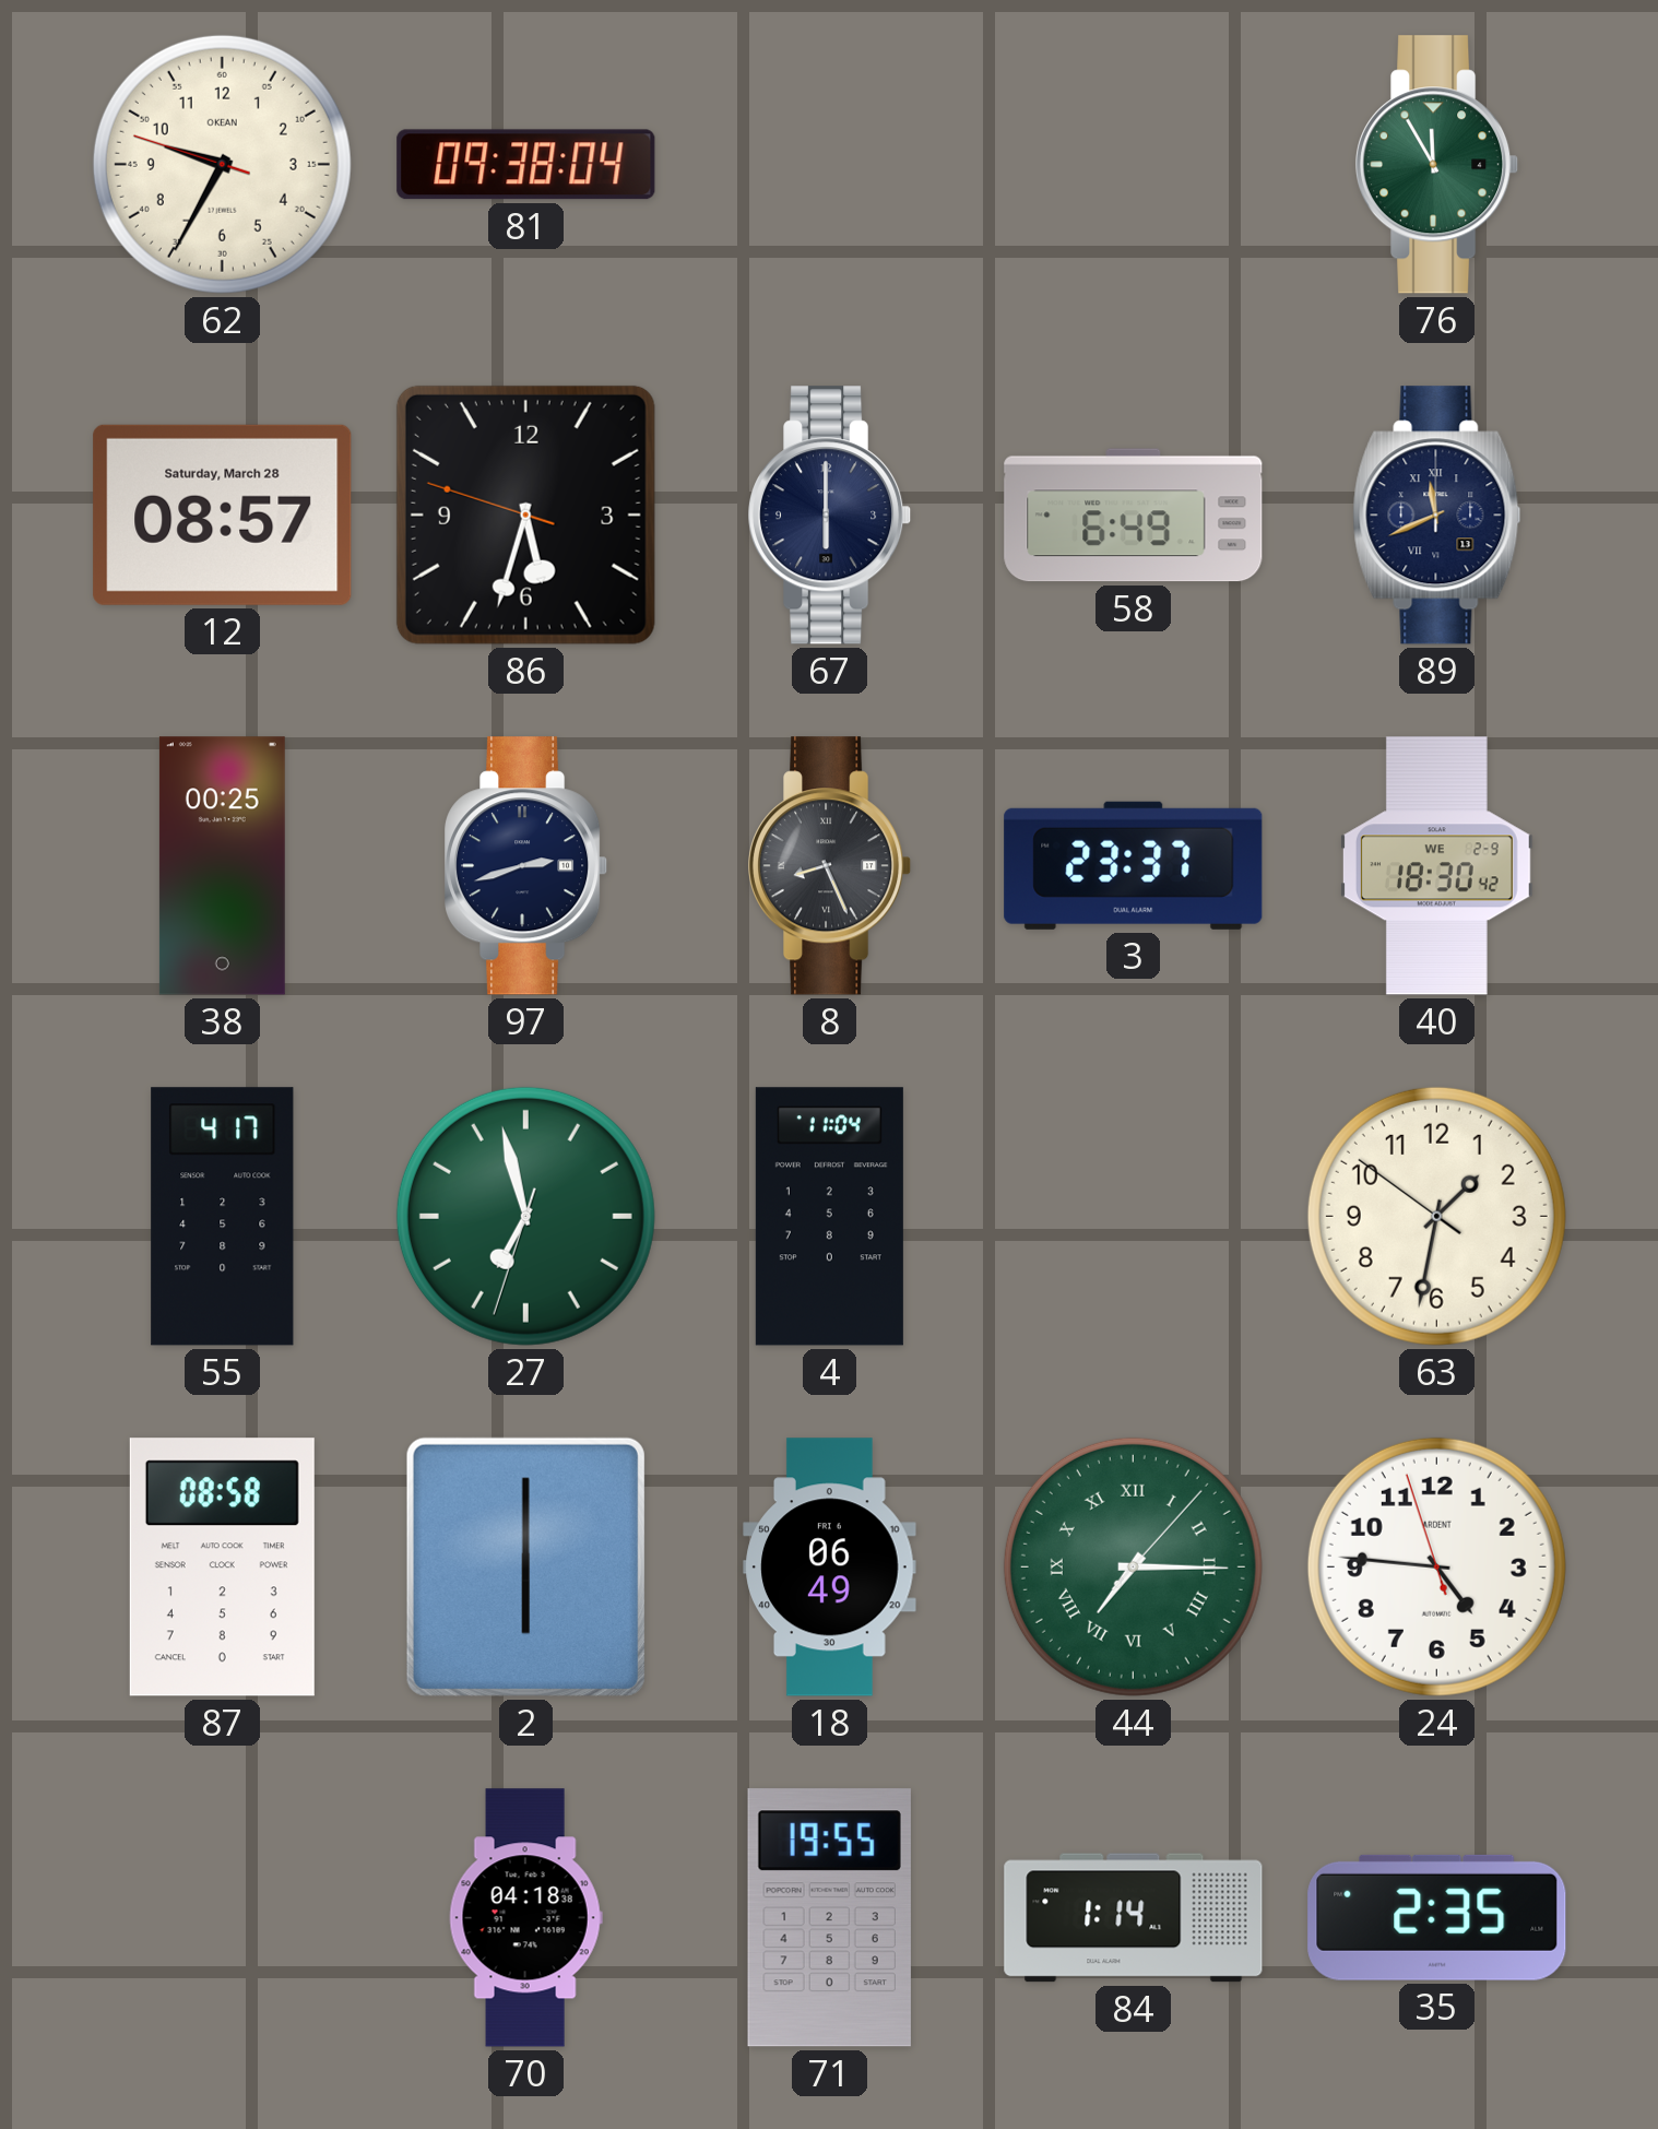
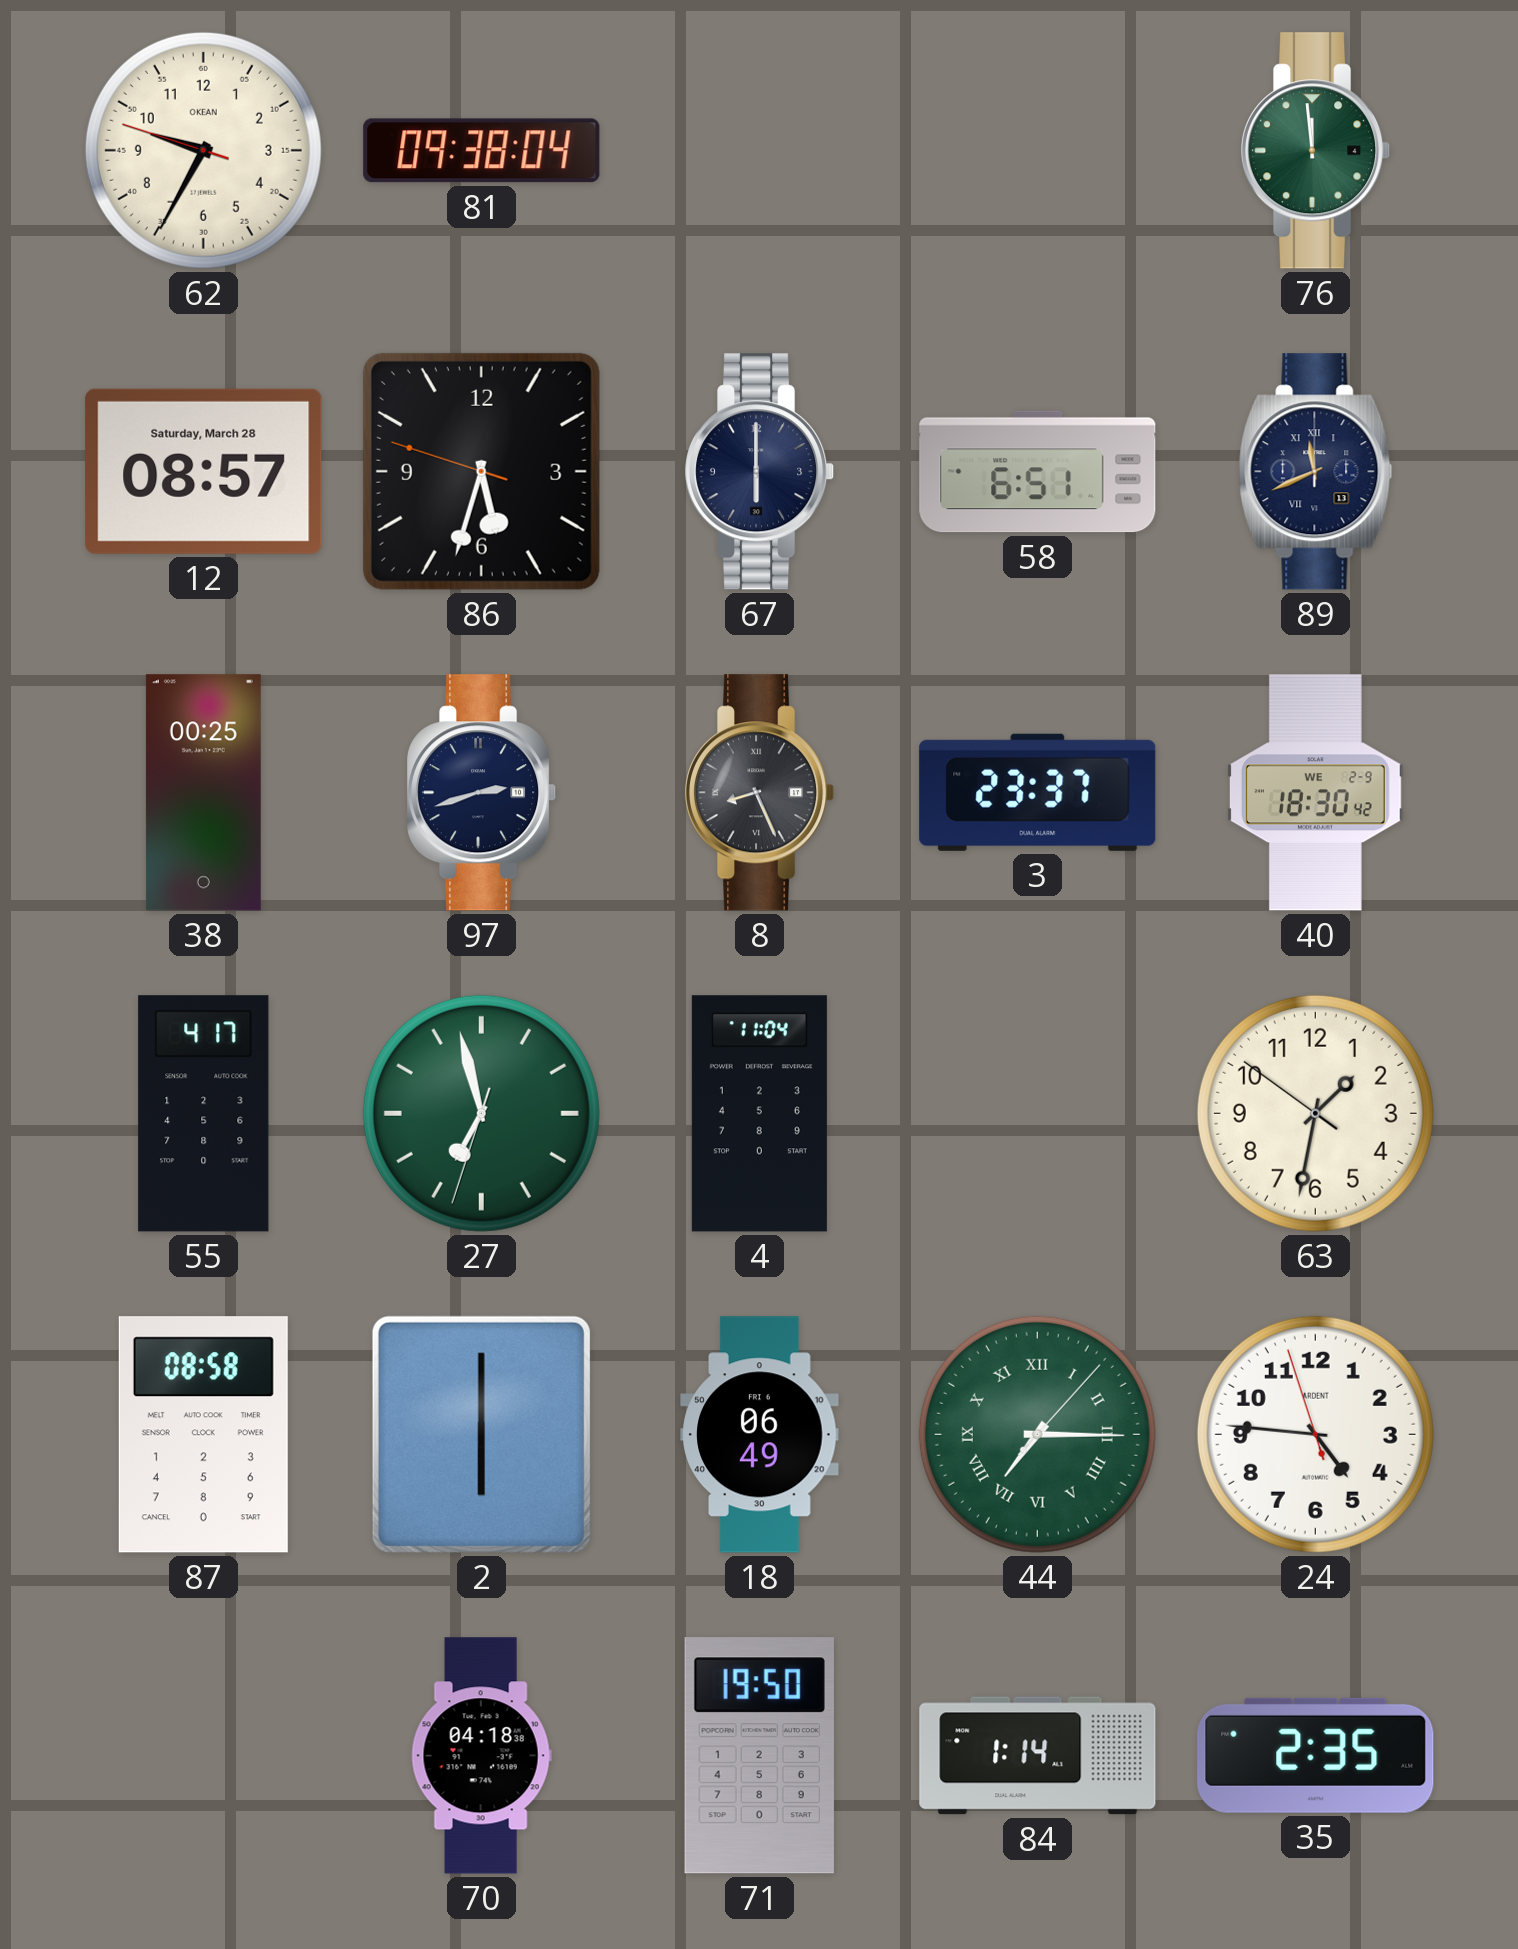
76: 11:55 -> 11:59
58: 6:49 -> 6:51
71: 19:55 -> 19:50
